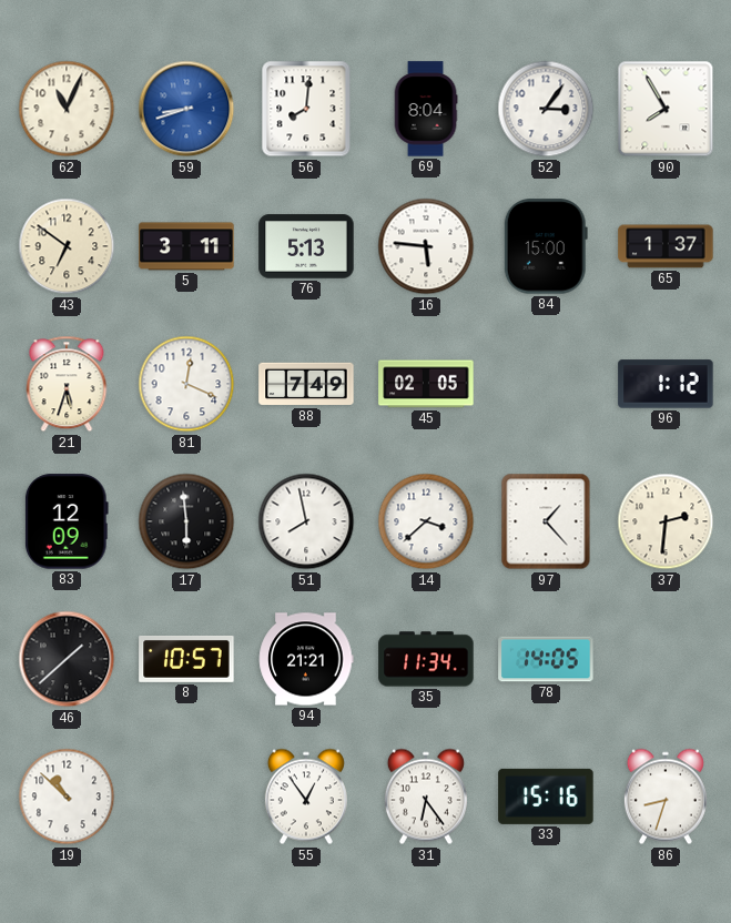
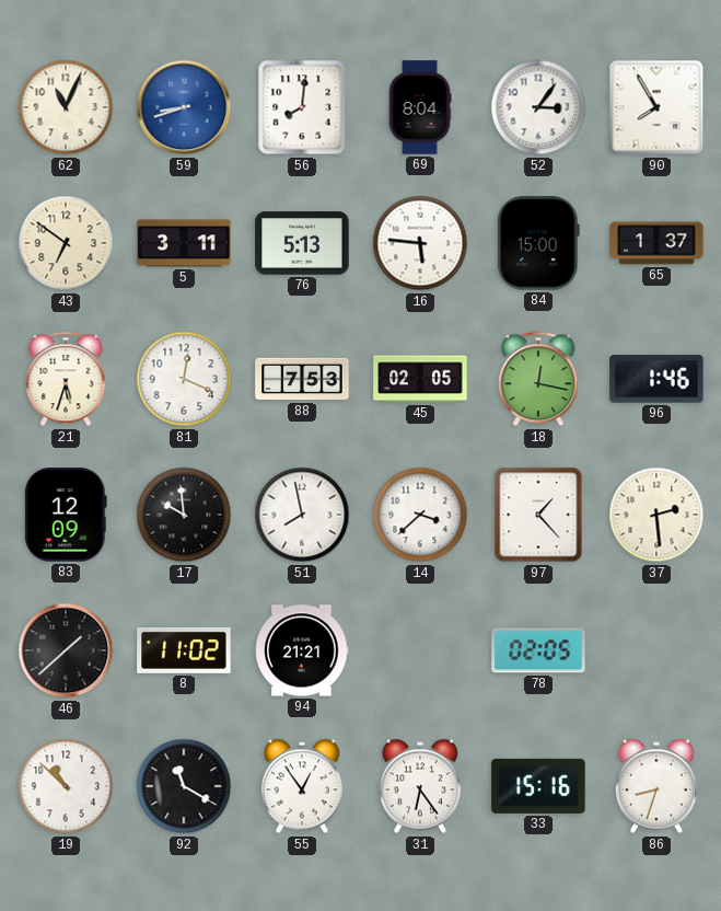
88: 7:49 -> 7:53
18: none -> 12:17
96: 1:12 -> 1:46
17: 5:59 -> 9:59
37: 2:31 -> 2:29
8: 10:57 -> 11:02
35: 11:34 -> none
78: 14:05 -> 02:05
92: none -> 11:20
